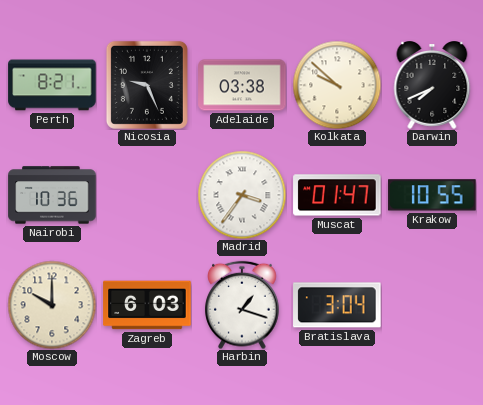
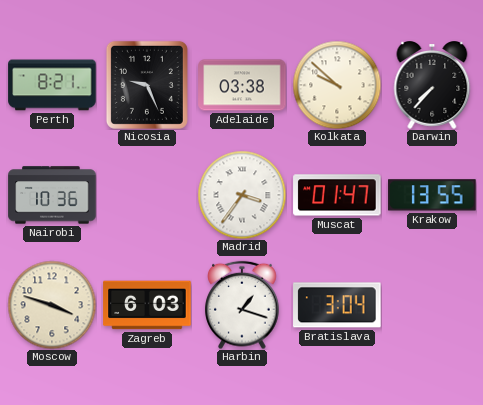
Darwin: 7:41 -> 7:37
Krakow: 10:55 -> 13:55
Moscow: 10:00 -> 3:48
